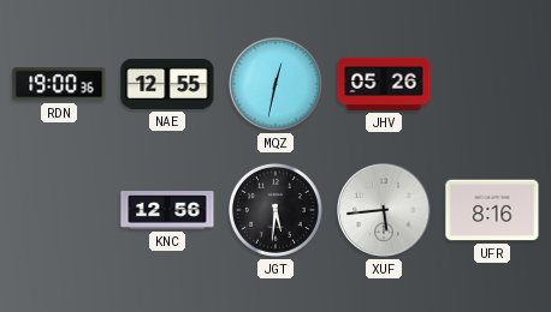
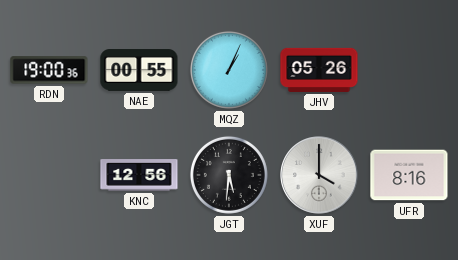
NAE: 12:55 -> 00:55
MQZ: 12:32 -> 1:04
XUF: 5:44 -> 4:00
